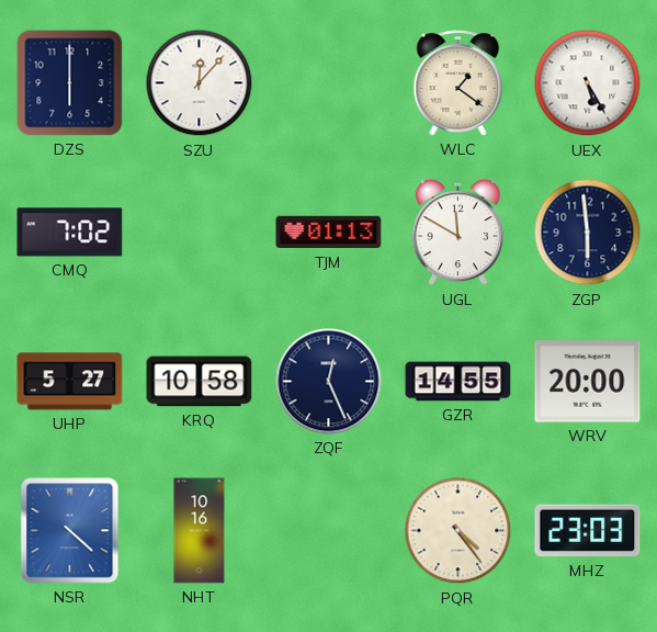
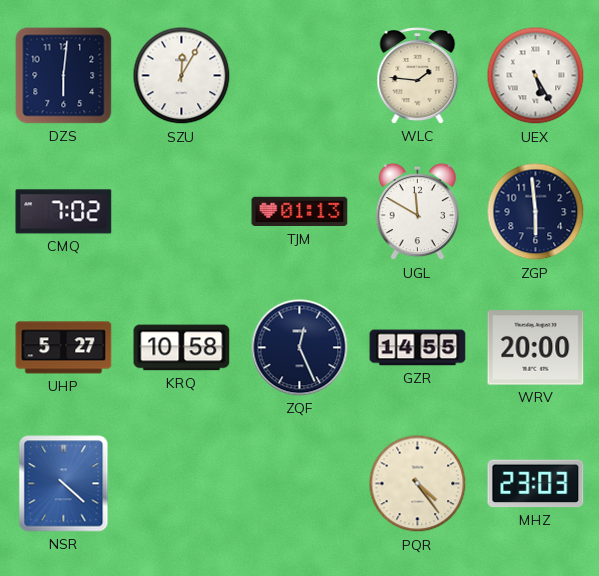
DZS: 6:00 -> 6:01
SZU: 12:07 -> 12:05
WLC: 1:21 -> 1:46
NHT: 10:16 -> none
